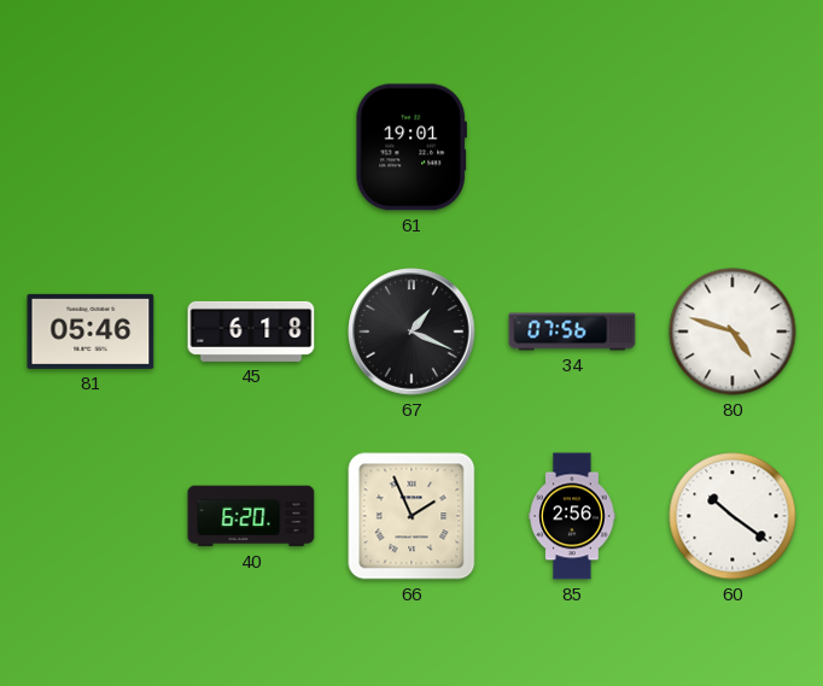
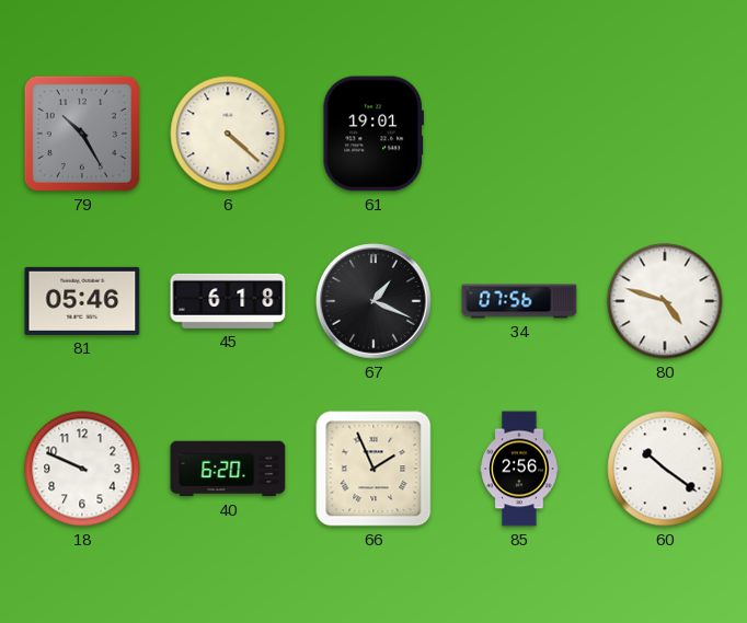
79: none -> 10:25
6: none -> 4:22
18: none -> 9:49
